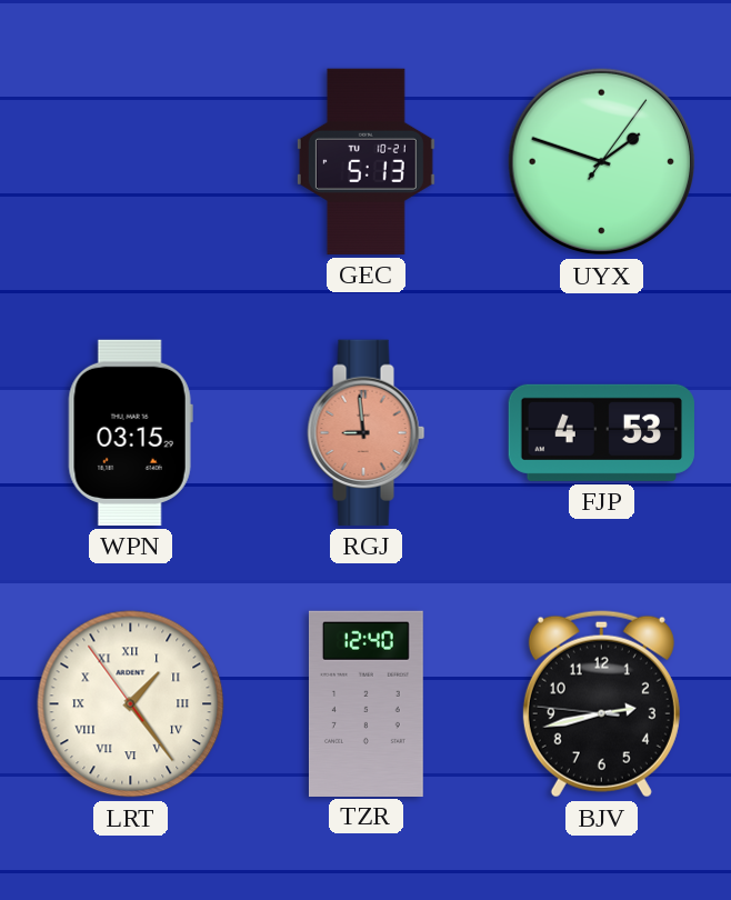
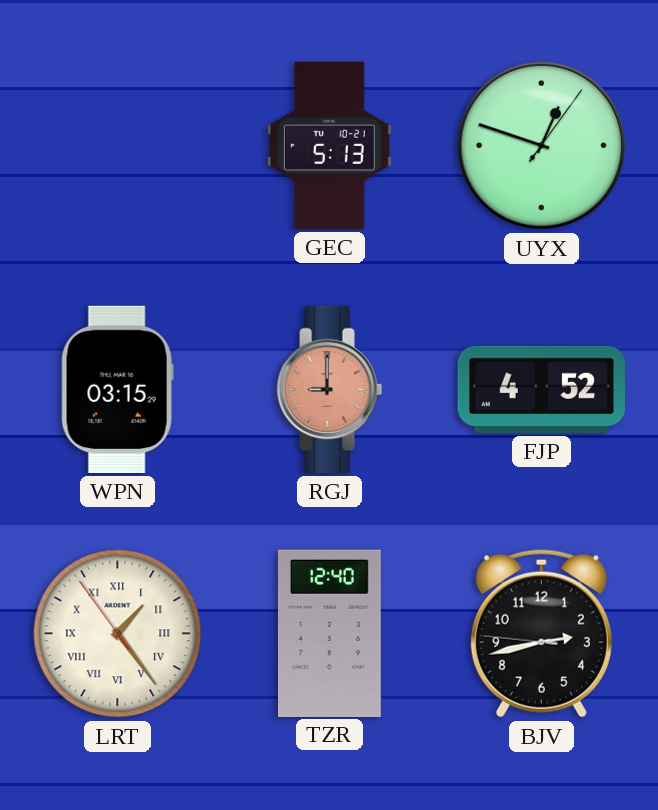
UYX: 1:48 -> 12:48
RGJ: 8:59 -> 9:00
FJP: 4:53 -> 4:52
